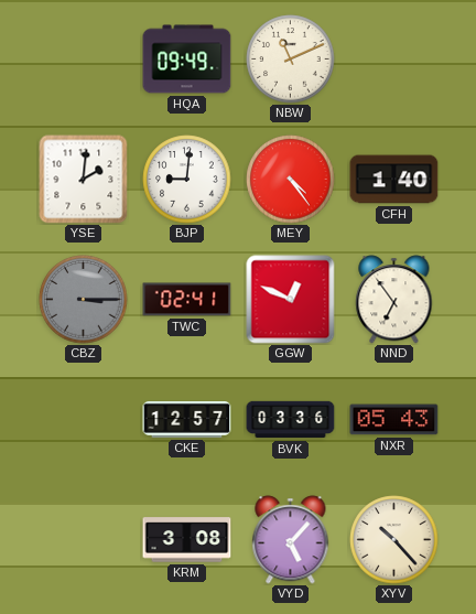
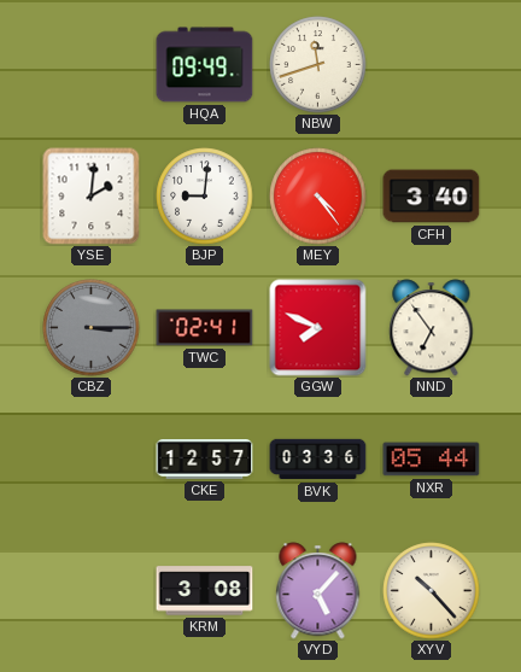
NBW: 11:11 -> 11:42
CFH: 1:40 -> 3:40
GGW: 12:49 -> 7:49
NXR: 05:43 -> 05:44
